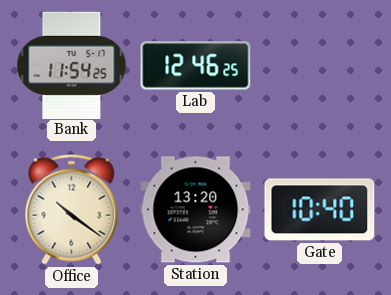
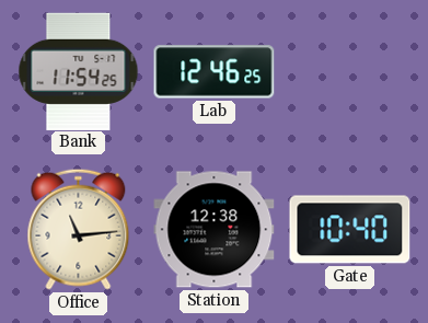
Office: 10:21 -> 11:14
Station: 13:20 -> 12:38
